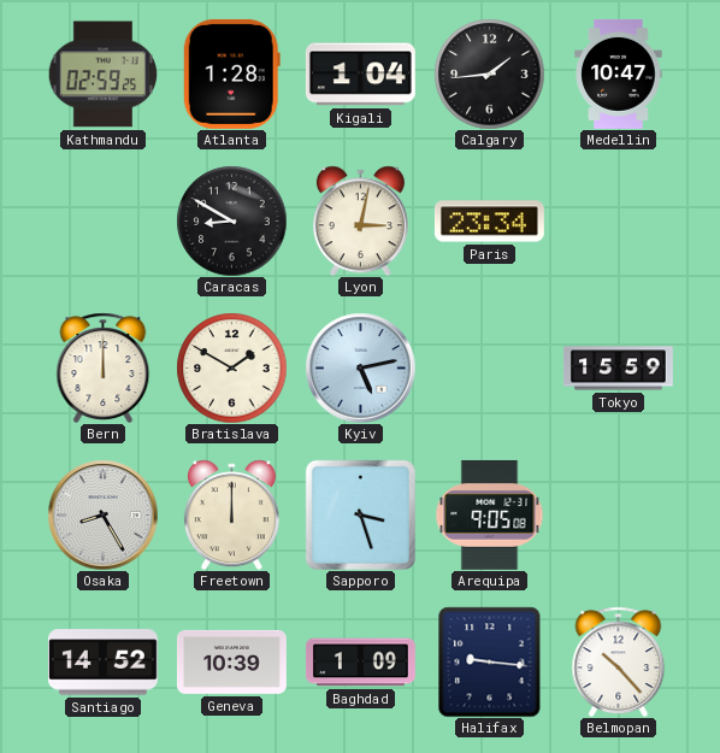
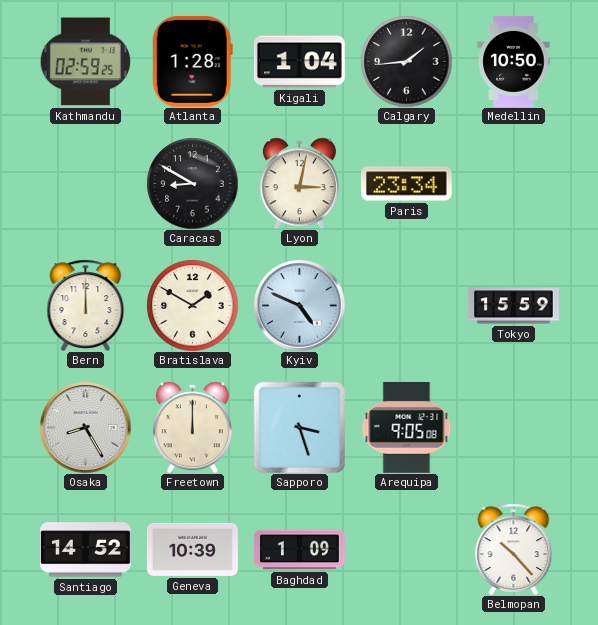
Medellin: 10:47 -> 10:50
Kyiv: 5:13 -> 4:49
Halifax: 9:16 -> none
